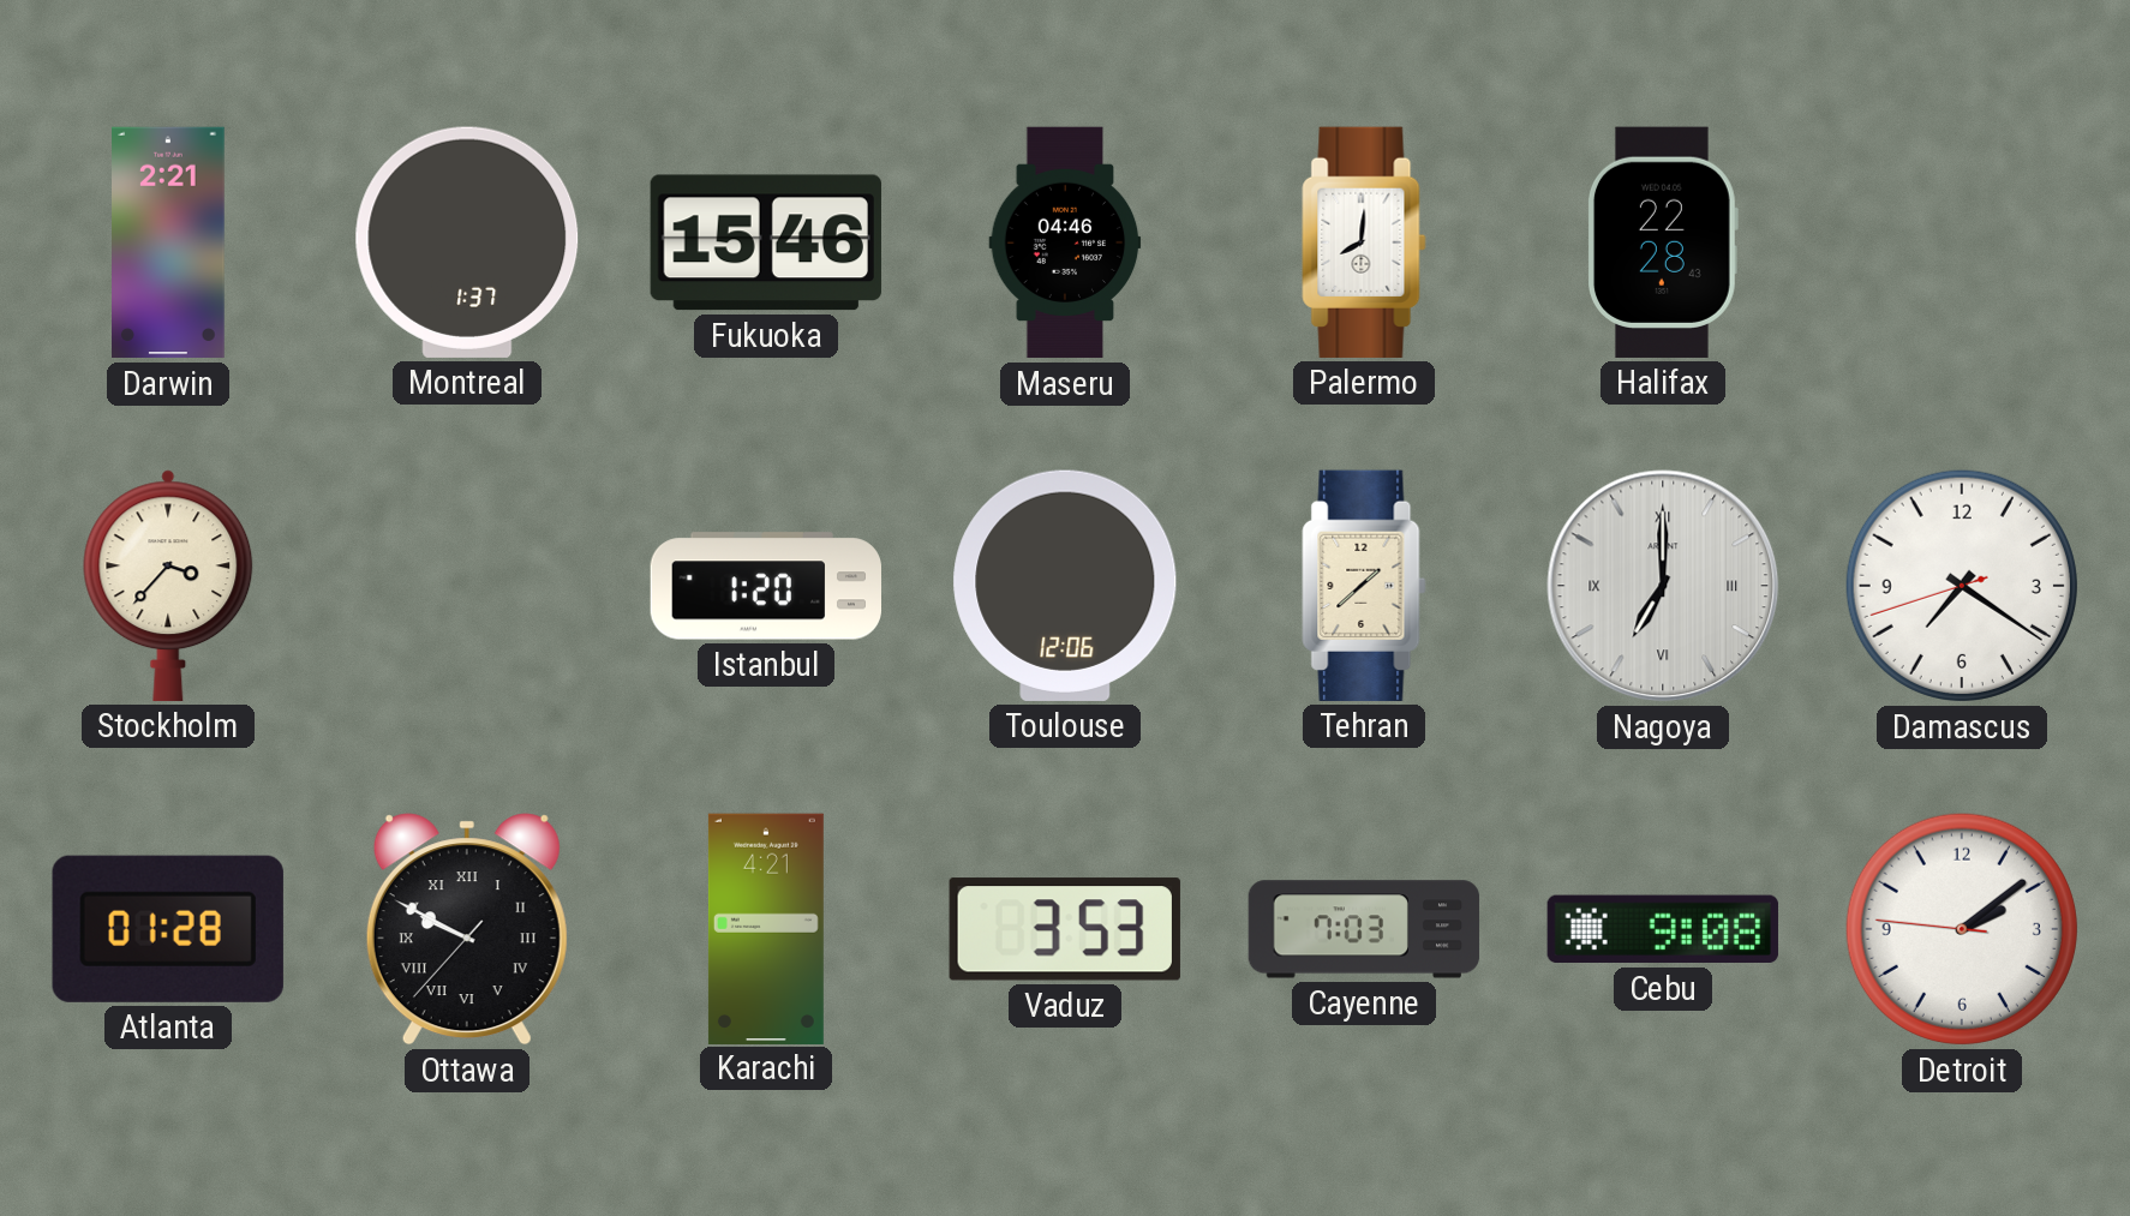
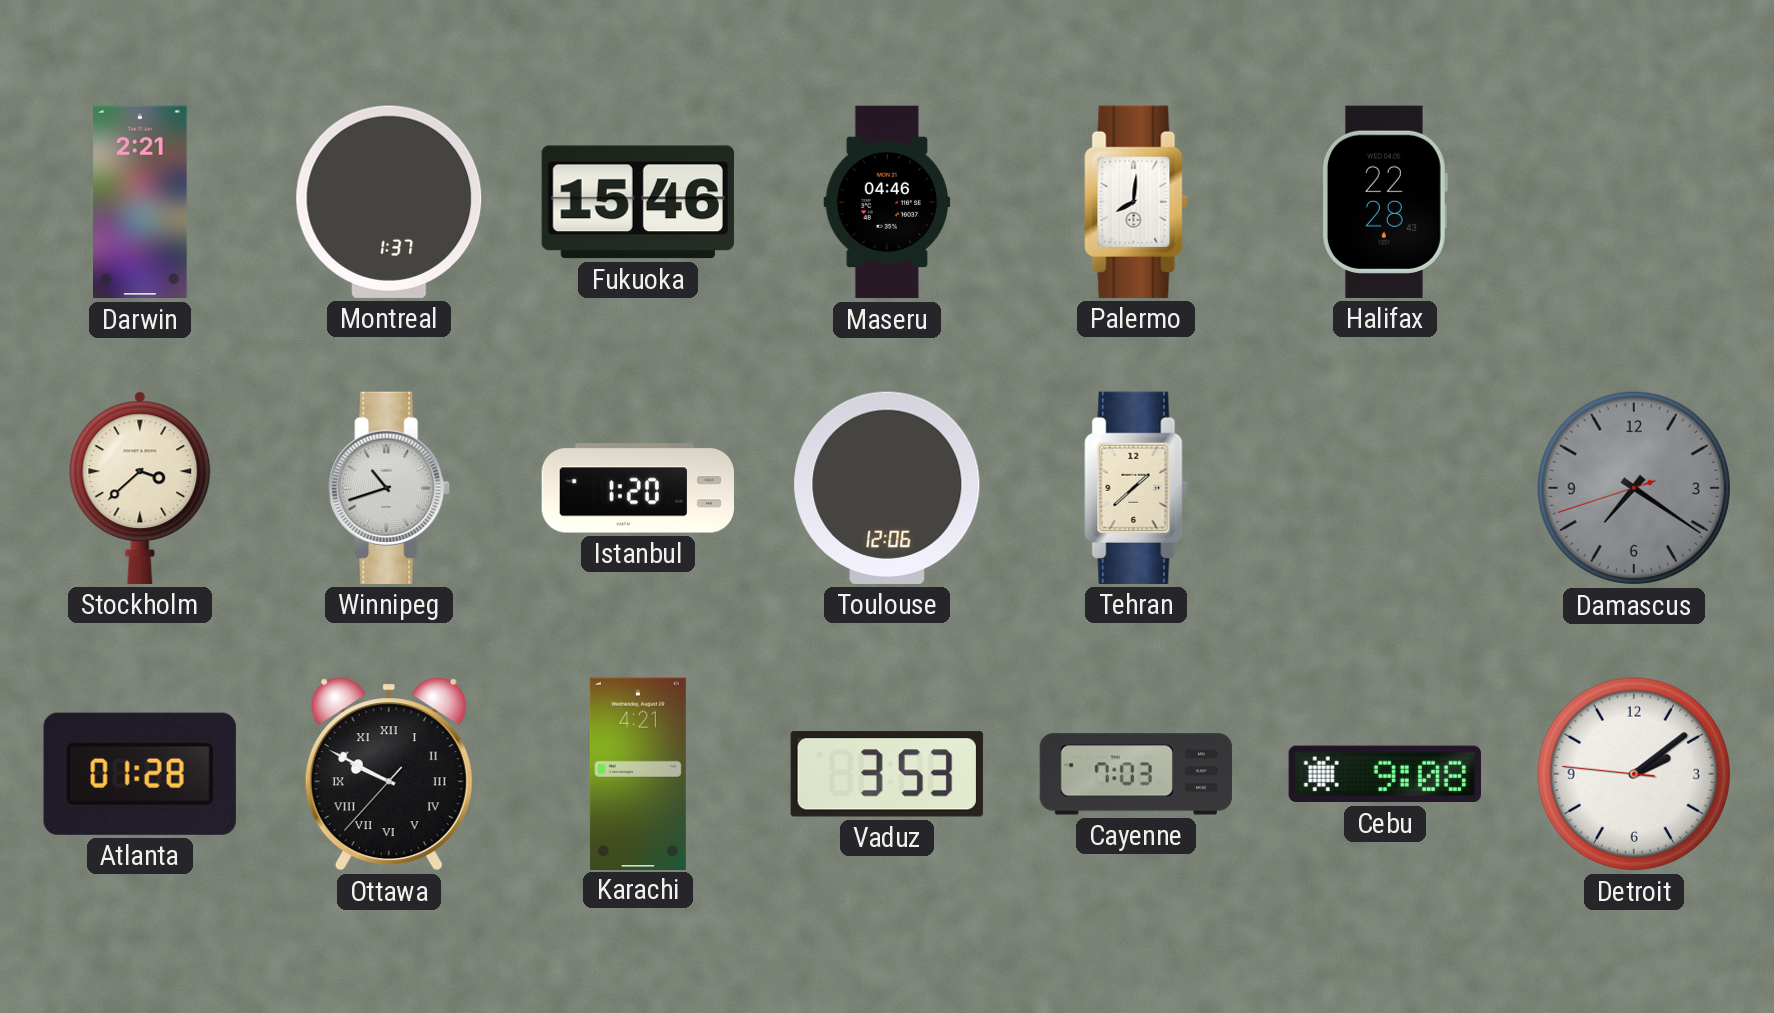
Stockholm: 3:37 -> 3:38
Winnipeg: none -> 10:42
Nagoya: 7:00 -> none
Damascus dial: white -> grey
